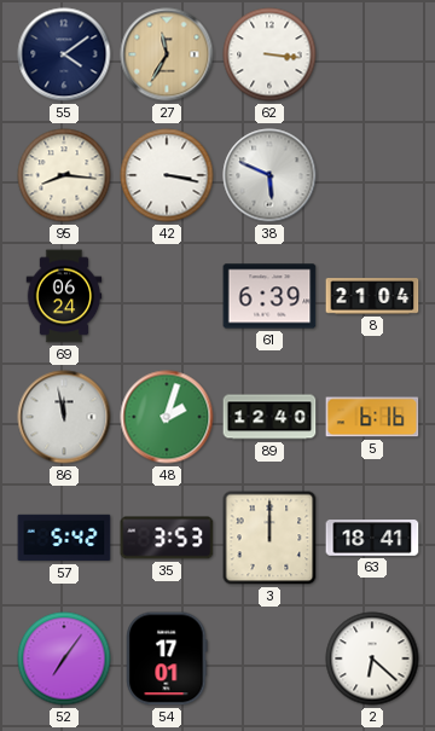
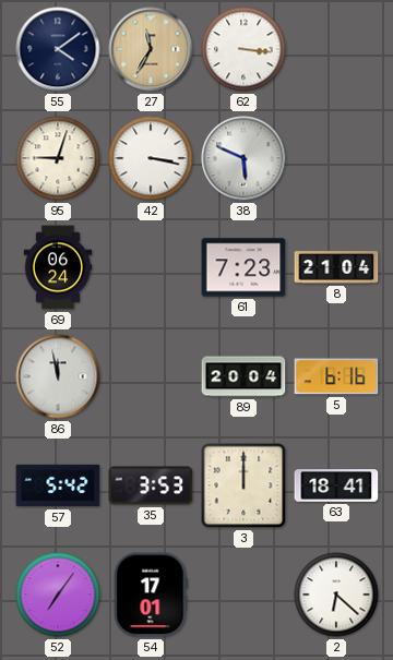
95: 8:16 -> 9:03
61: 6:39 -> 7:23
48: 2:03 -> none
89: 12:40 -> 20:04
